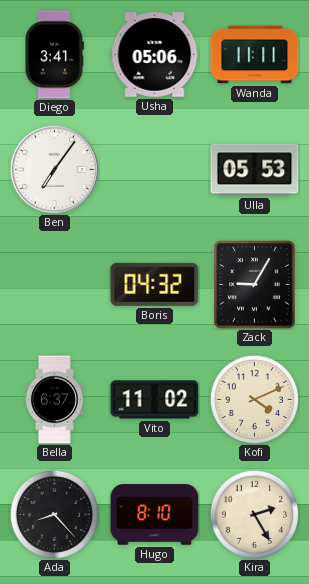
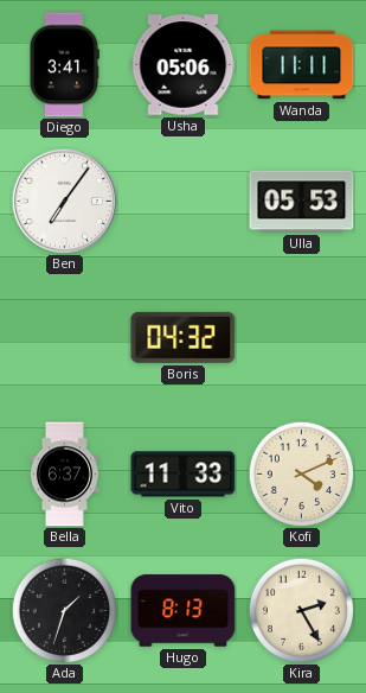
Zack: 9:05 -> none
Vito: 11:02 -> 11:33
Ada: 8:23 -> 1:33
Hugo: 8:10 -> 8:13
